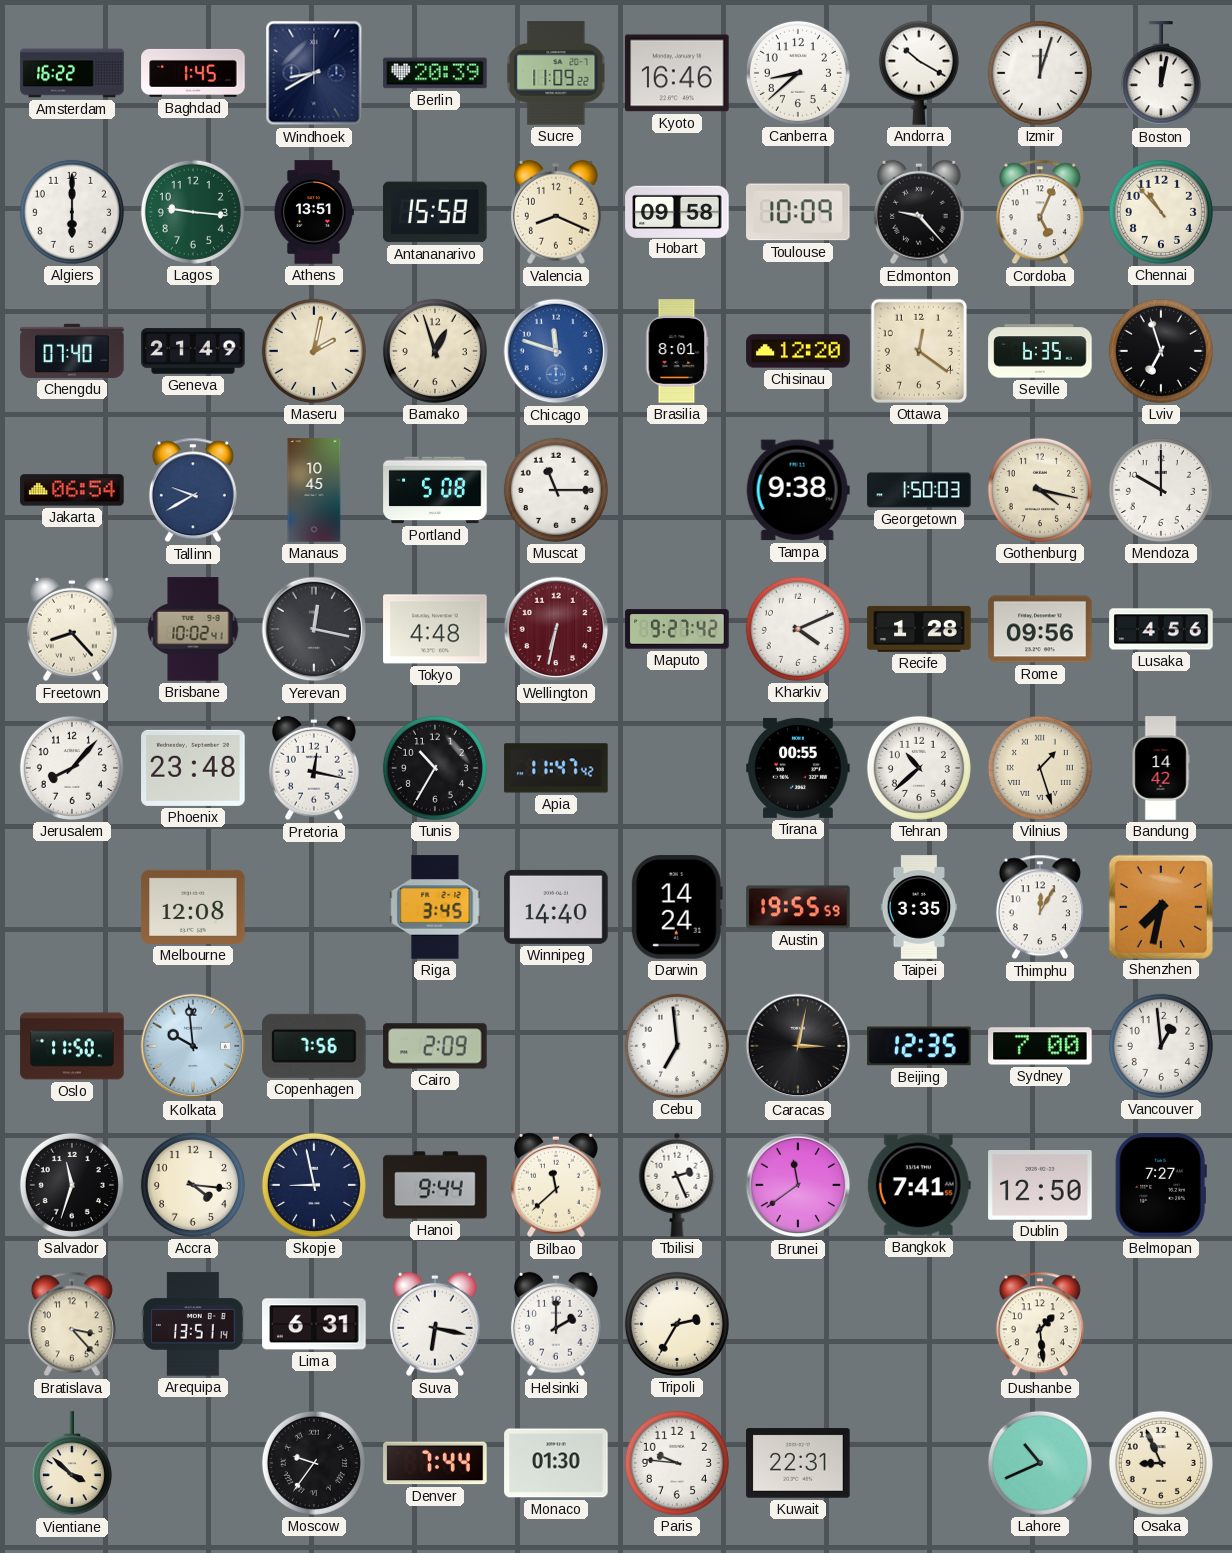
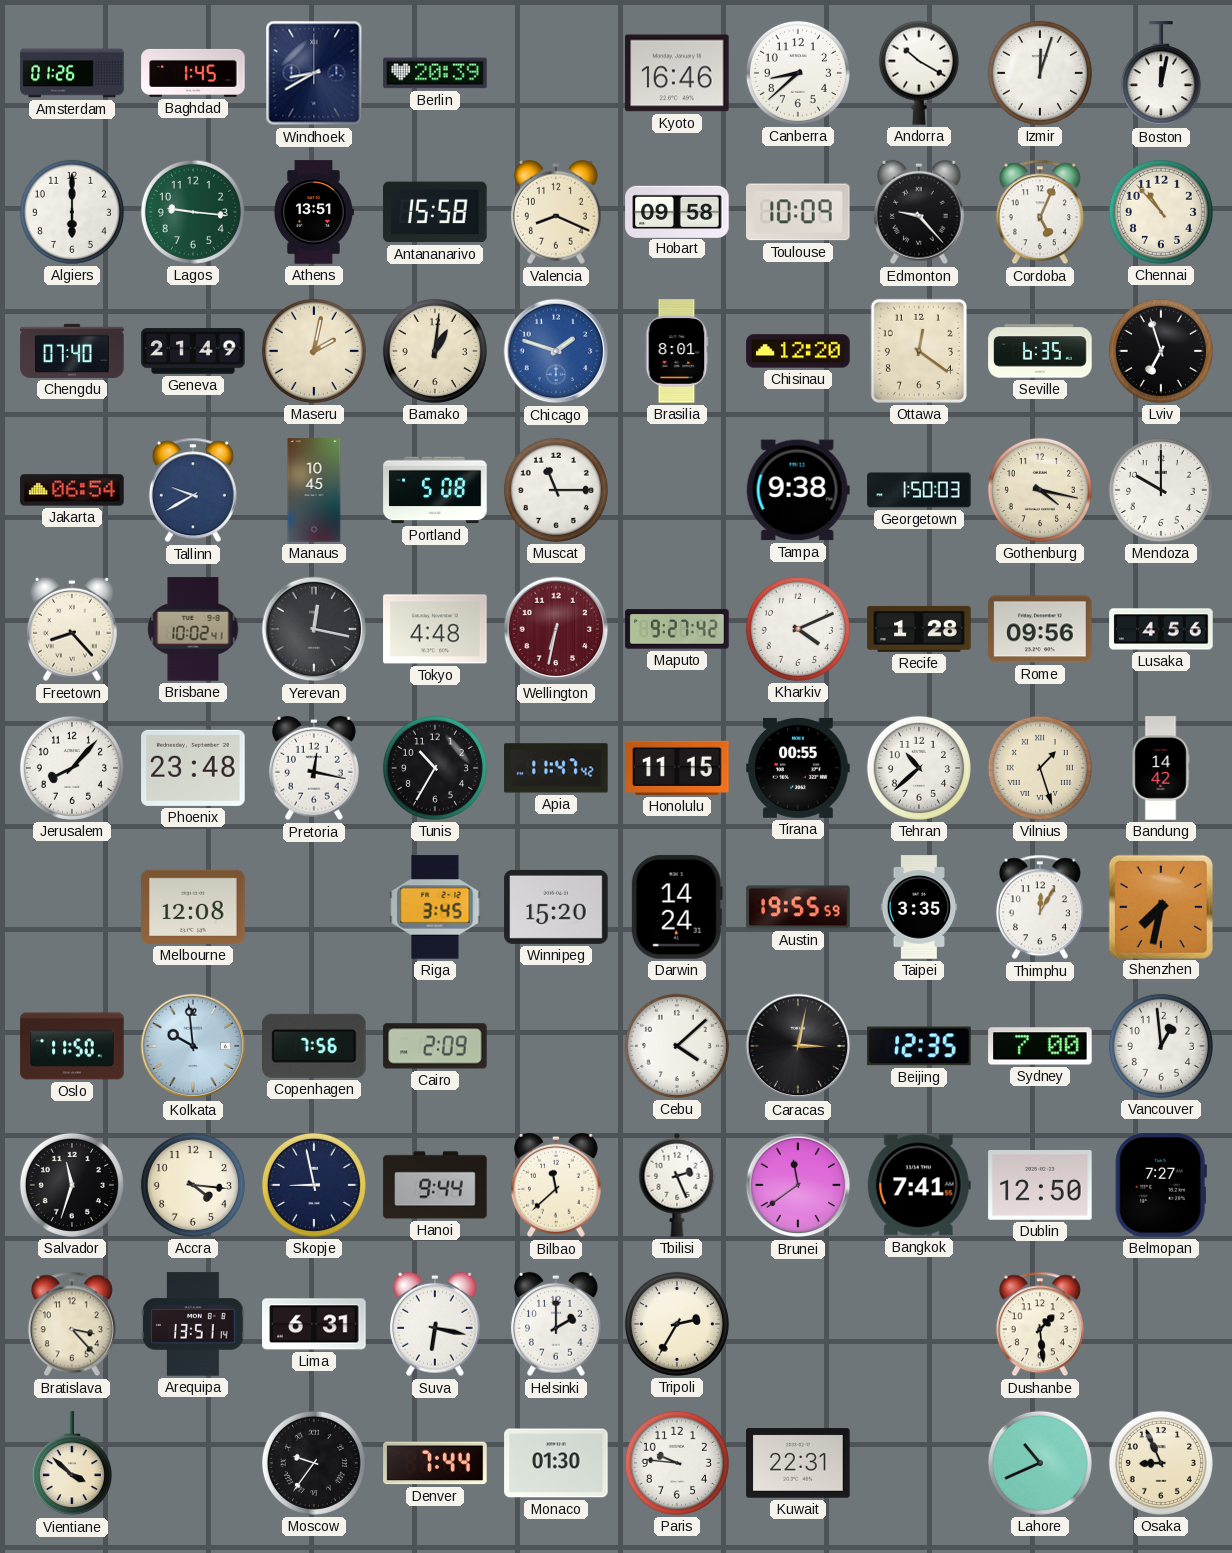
Amsterdam: 16:22 -> 01:26
Sucre: 11:09 -> none
Bamako: 12:57 -> 1:01
Chicago: 11:48 -> 1:48
Honolulu: none -> 11:15
Winnipeg: 14:40 -> 15:20
Cebu: 6:59 -> 4:08
